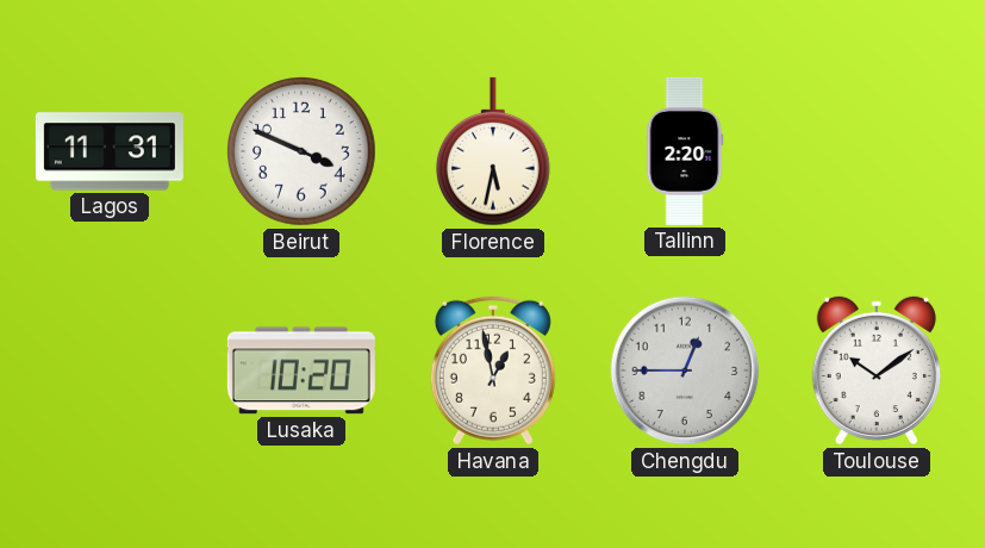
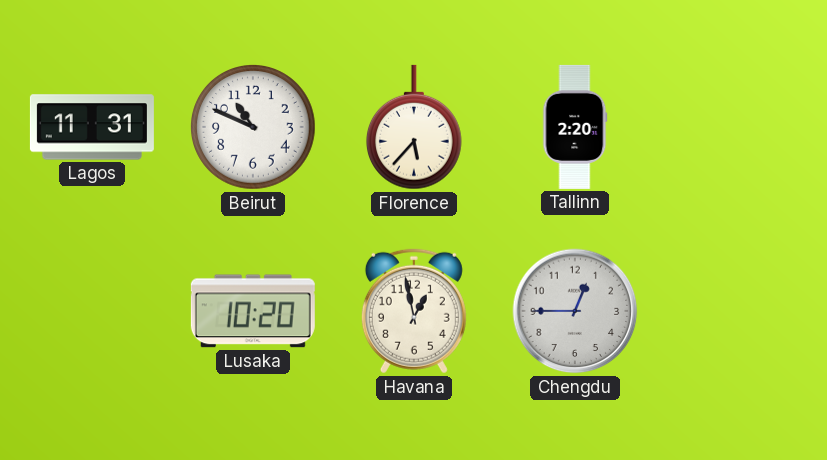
Beirut: 3:49 -> 10:49
Florence: 5:32 -> 5:37
Toulouse: 10:09 -> none
